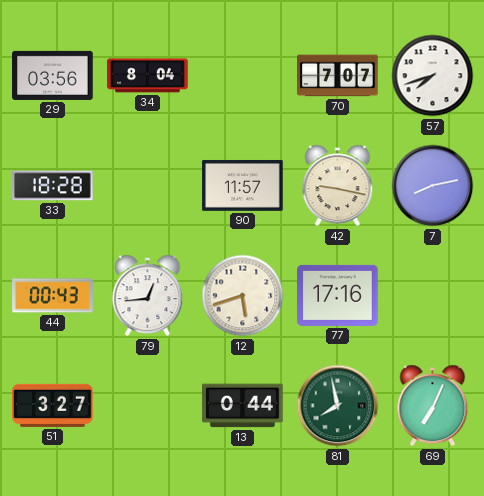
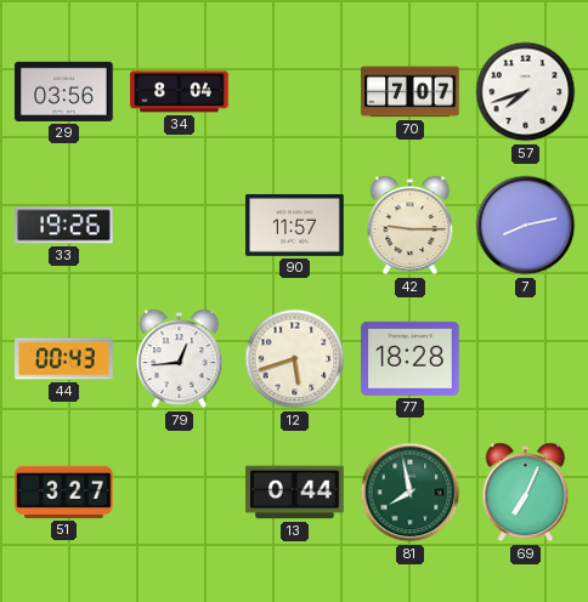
33: 18:28 -> 19:26
42: 9:17 -> 9:15
77: 17:16 -> 18:28
